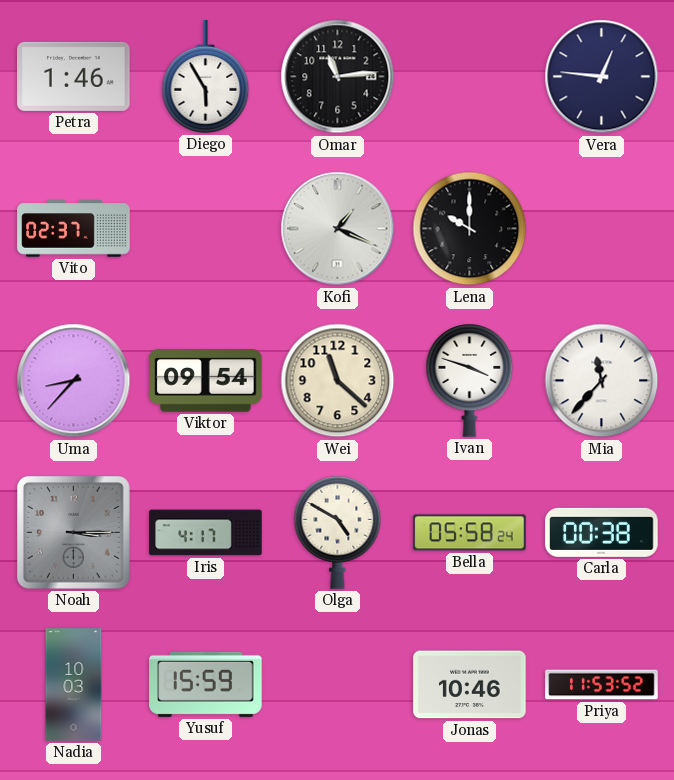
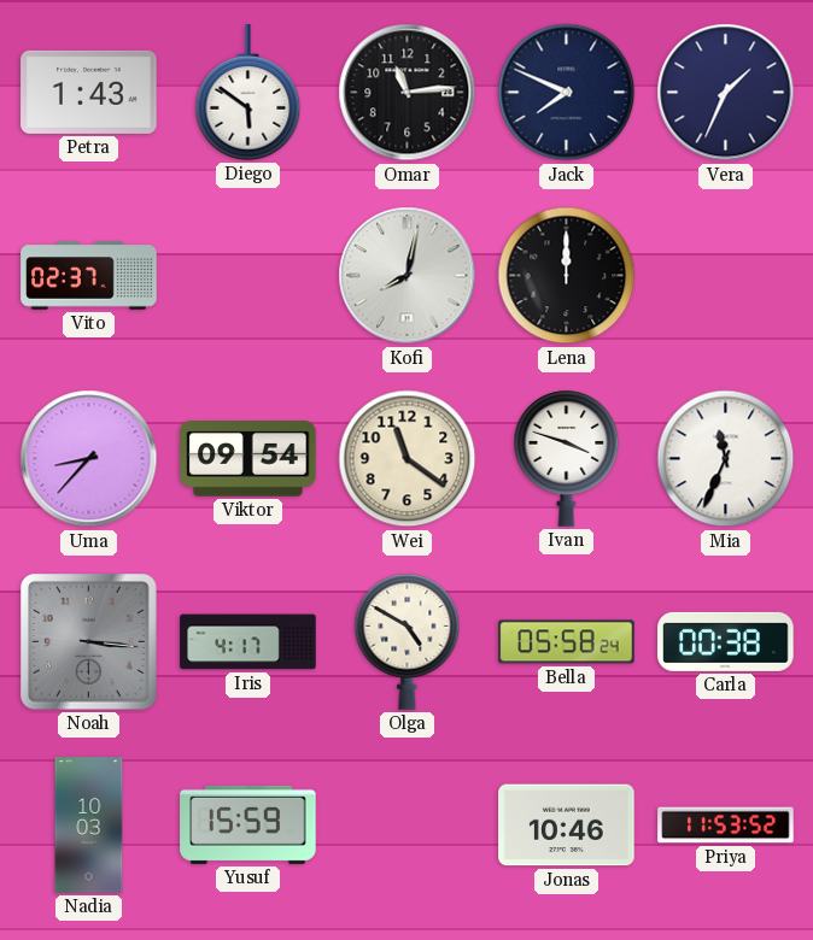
Petra: 1:46 -> 1:43
Diego: 5:55 -> 5:51
Jack: none -> 7:49
Vera: 12:46 -> 1:34
Kofi: 1:19 -> 8:02
Lena: 10:00 -> 12:00
Wei: 11:22 -> 11:21
Mia: 11:37 -> 11:34
Noah: 3:15 -> 3:16
